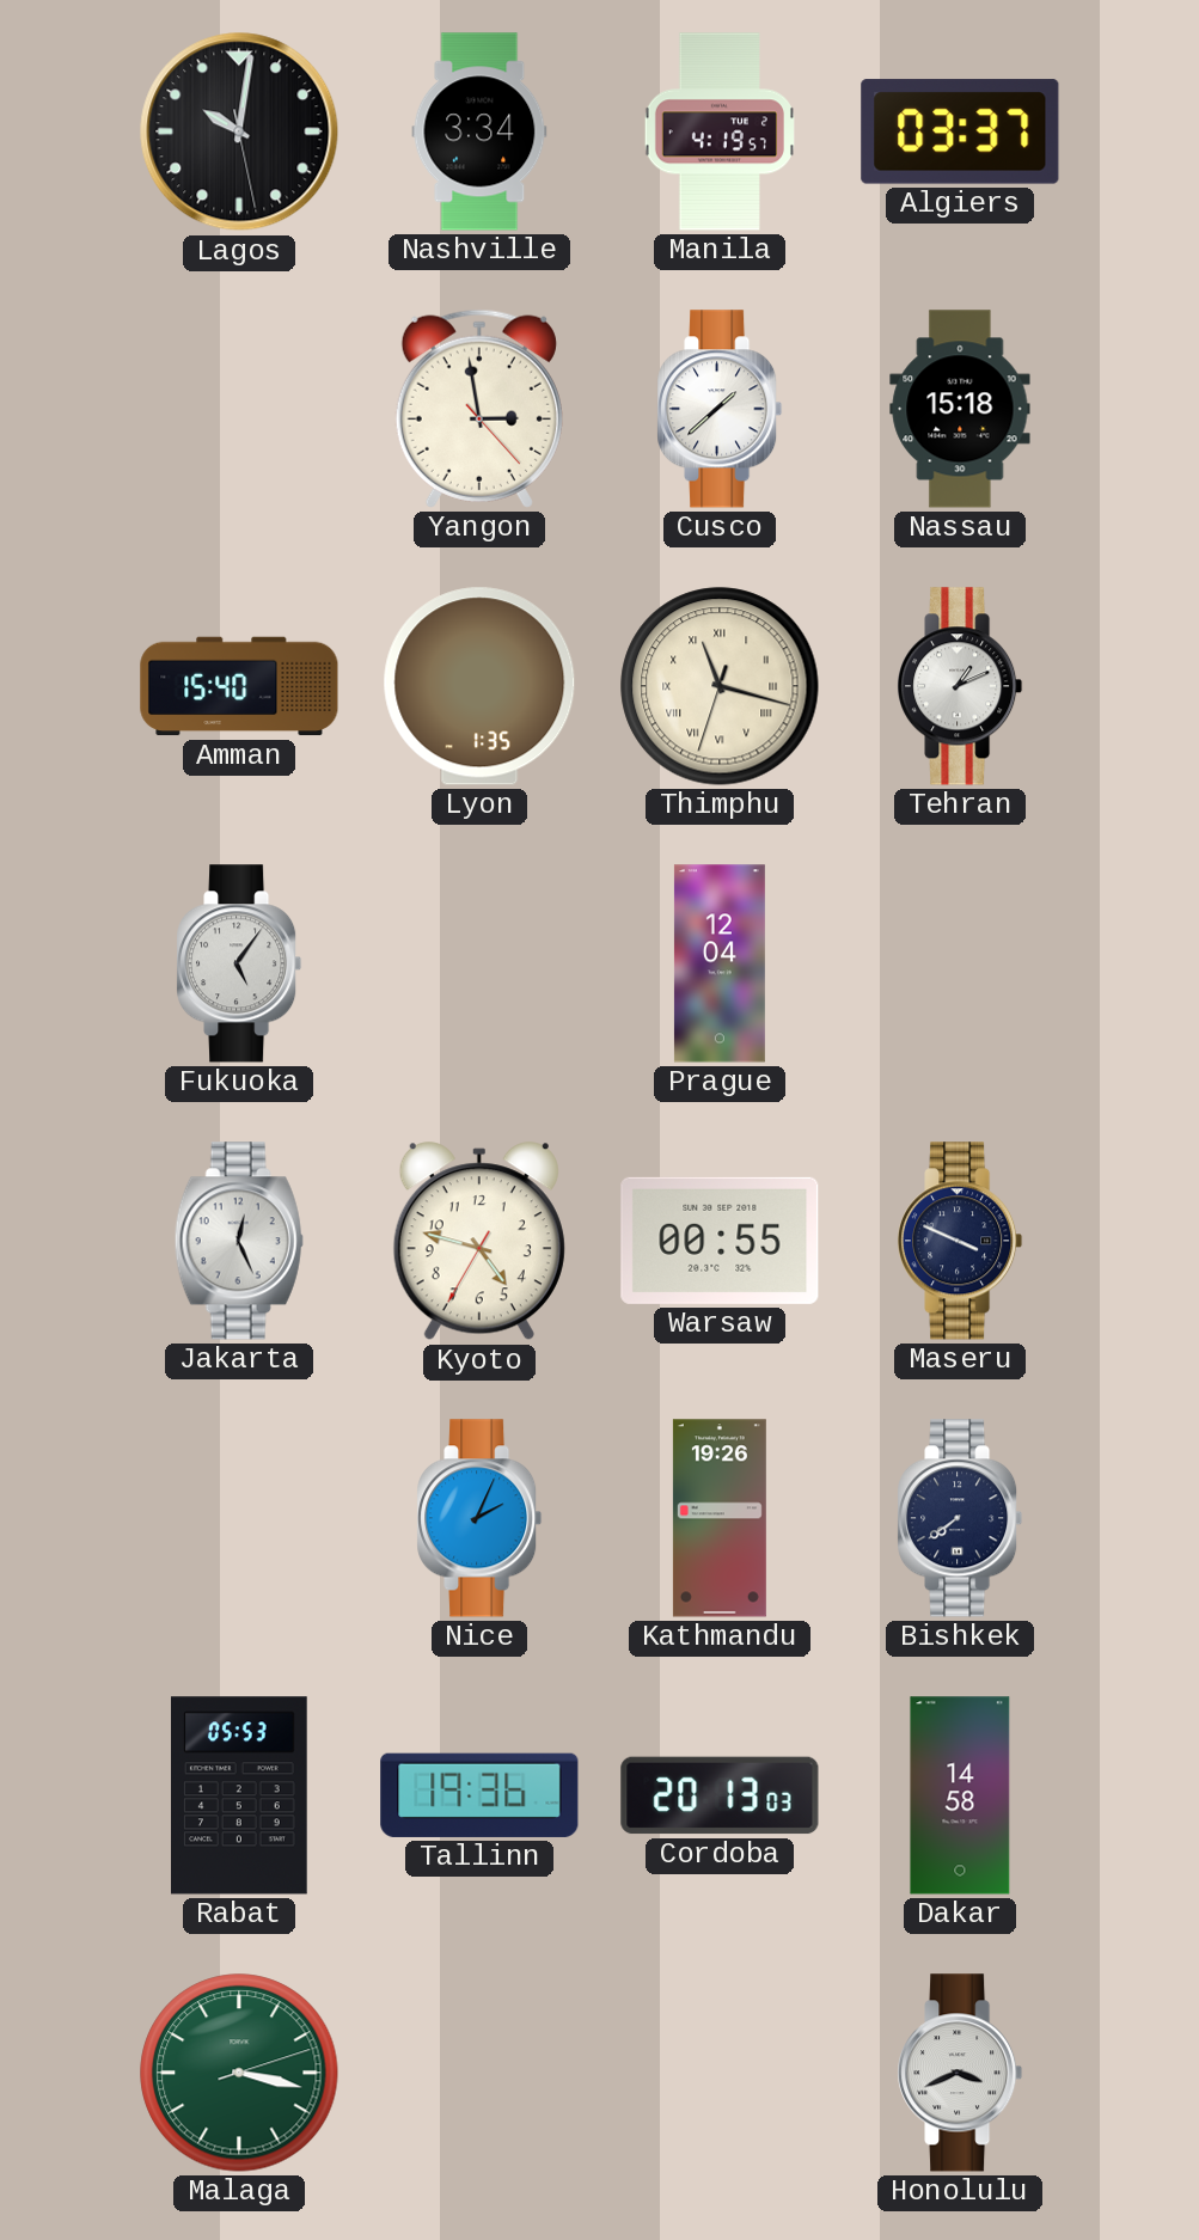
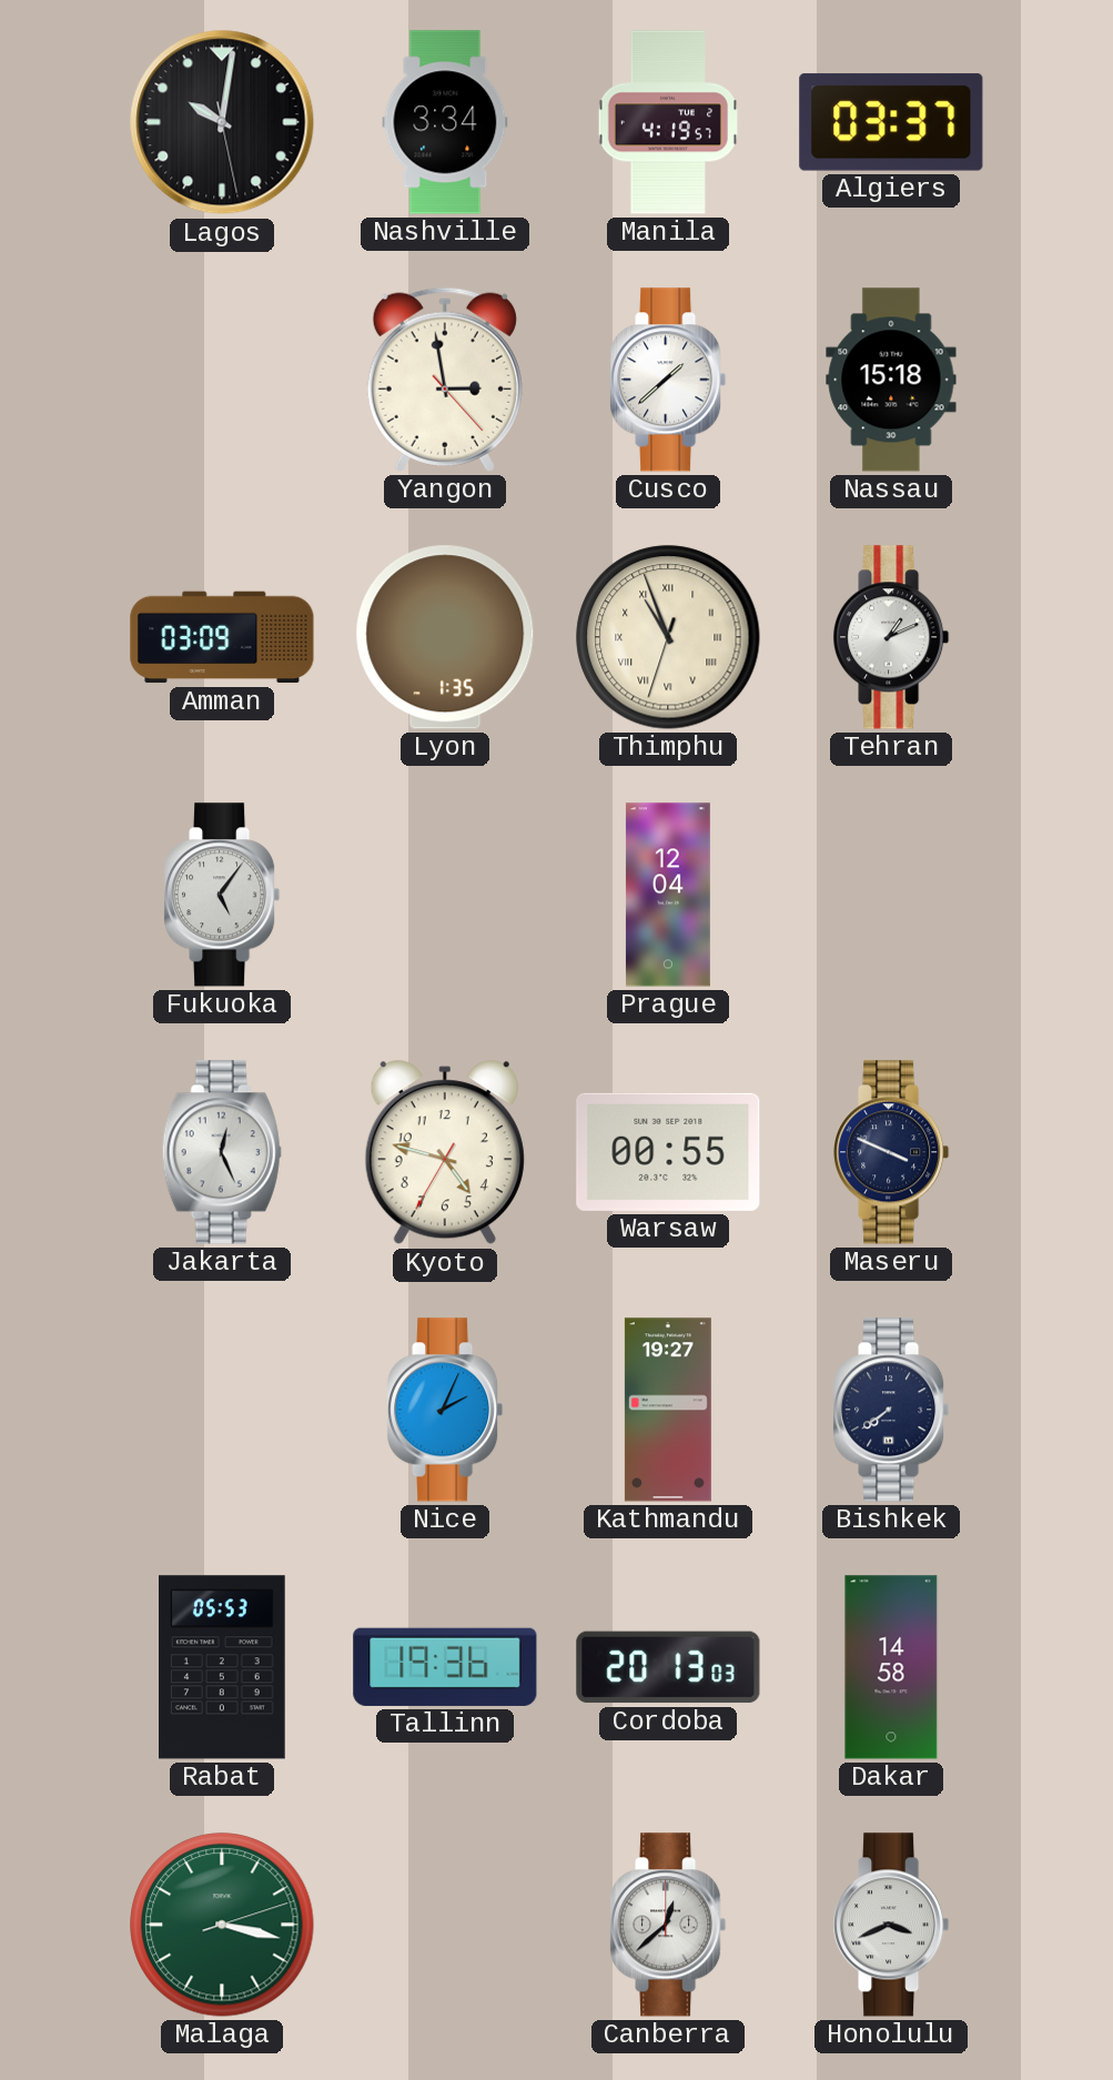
Amman: 15:40 -> 03:09
Thimphu: 11:17 -> 10:56
Kathmandu: 19:26 -> 19:27
Canberra: none -> 12:38
